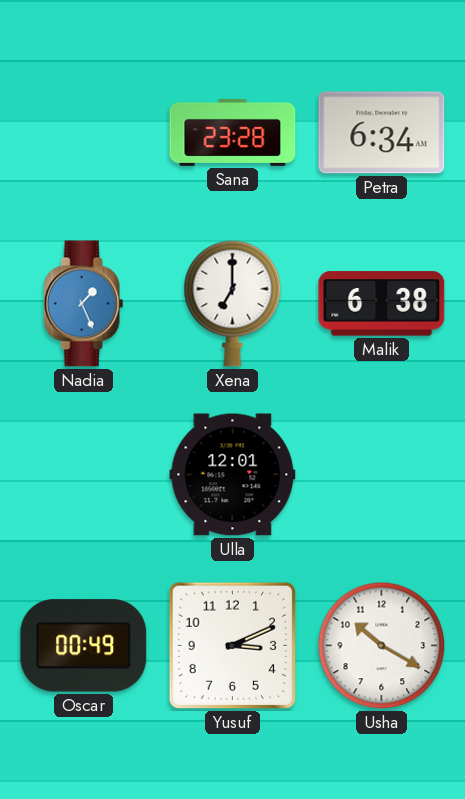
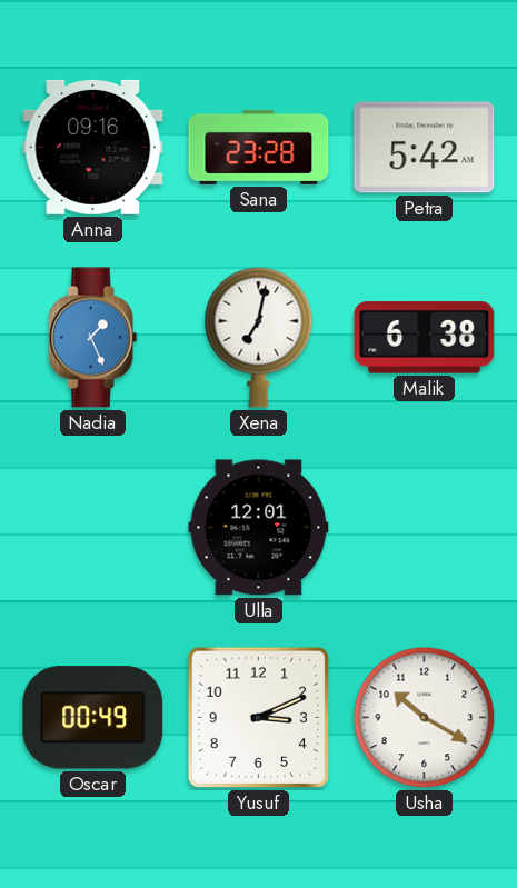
Anna: none -> 09:16
Petra: 6:34 -> 5:42
Xena: 7:00 -> 7:02
